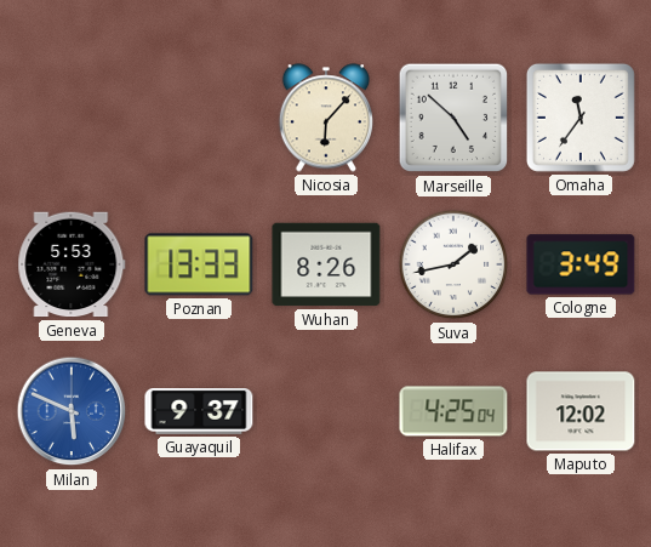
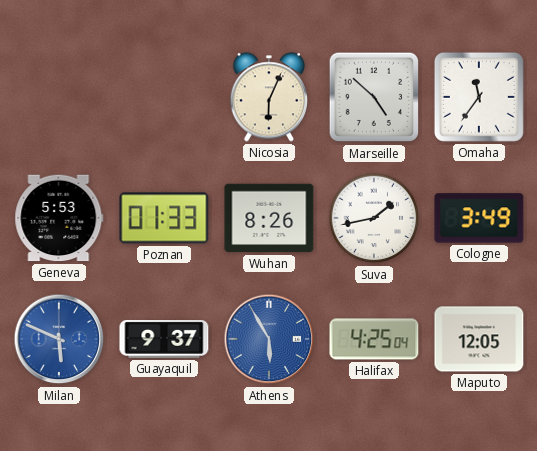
Nicosia: 6:07 -> 6:04
Poznan: 13:33 -> 01:33
Athens: none -> 5:55
Maputo: 12:02 -> 12:05
